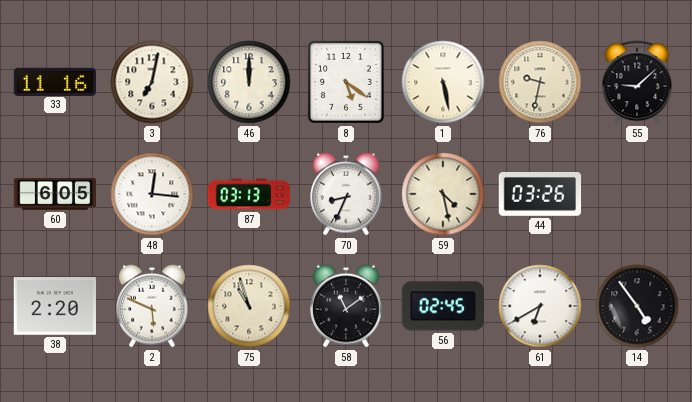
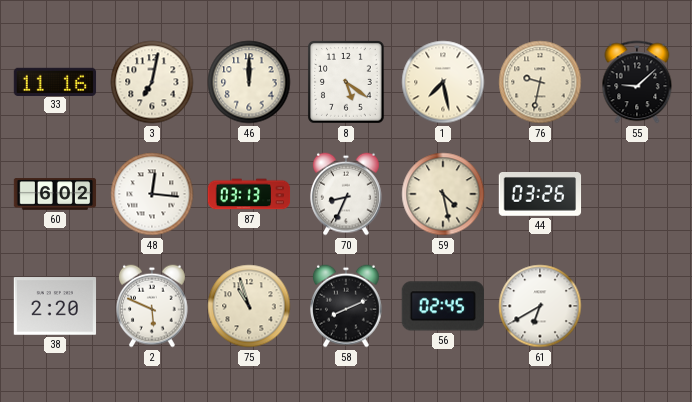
1: 5:28 -> 7:28
60: 6:05 -> 6:02
58: 11:09 -> 8:11
14: 4:54 -> none
